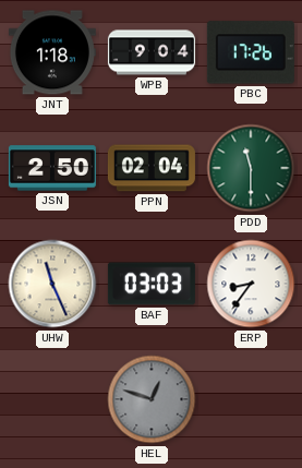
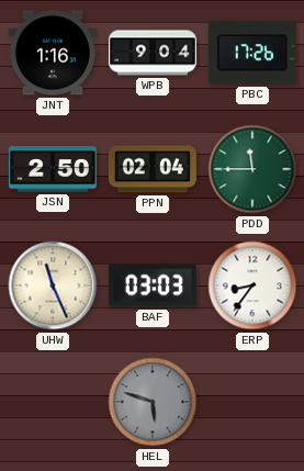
JNT: 1:18 -> 1:16
PDD: 11:30 -> 11:45
HEL: 12:48 -> 5:48
